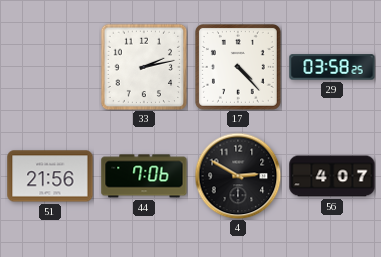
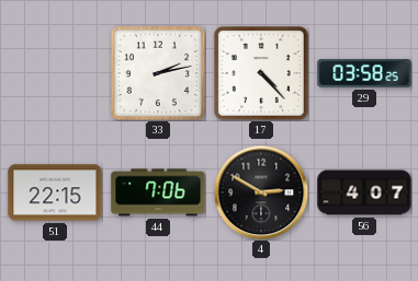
51: 21:56 -> 22:15
